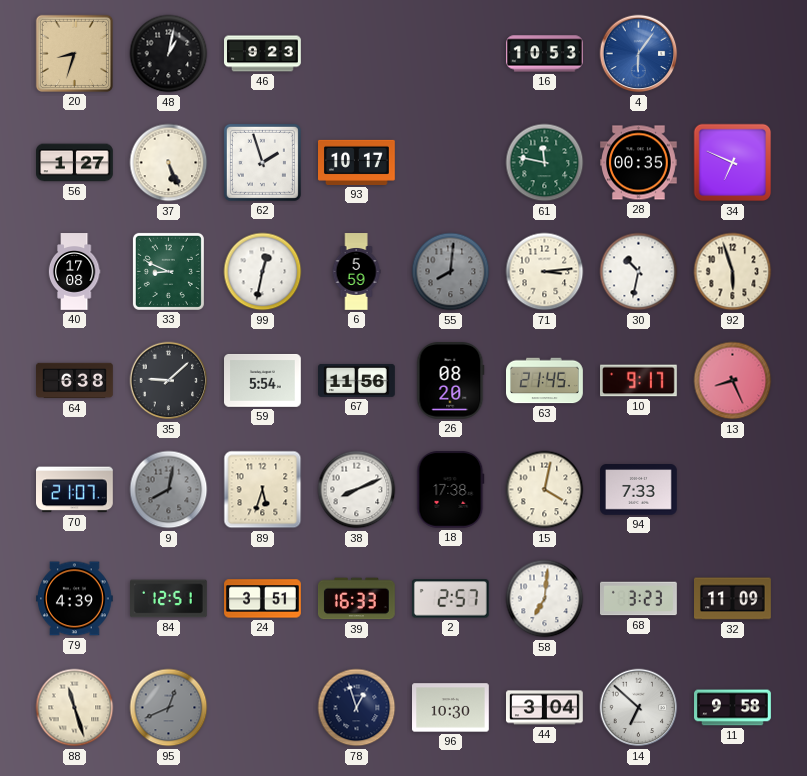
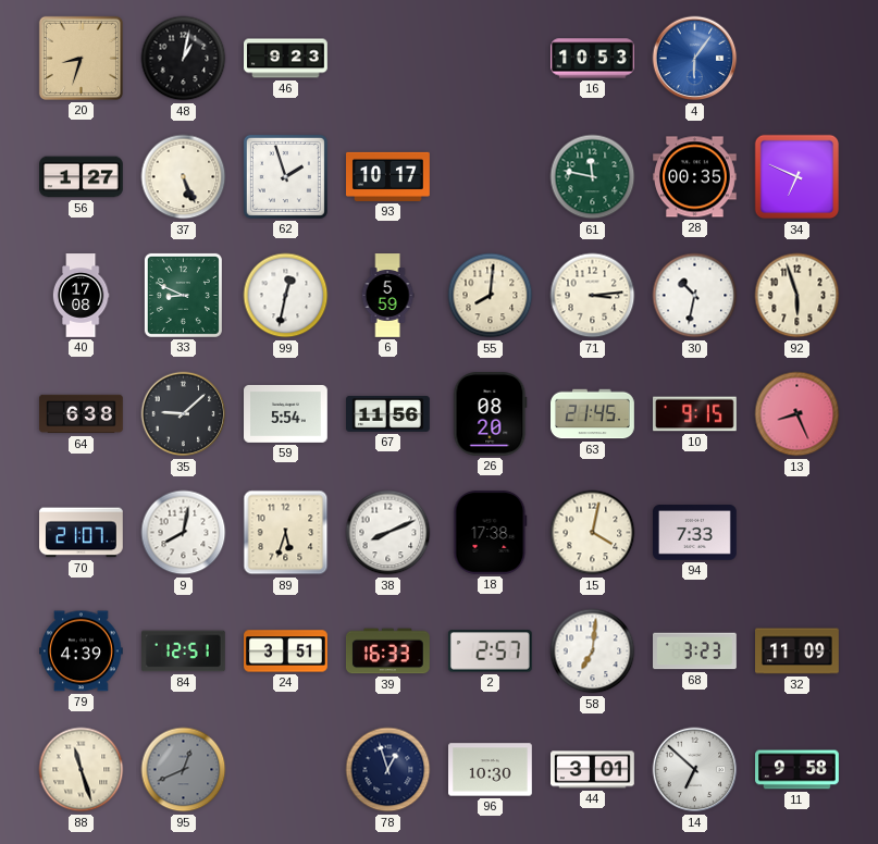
55 dial: grey -> cream
10: 9:17 -> 9:15
9 dial: grey -> white
44: 3:04 -> 3:01
